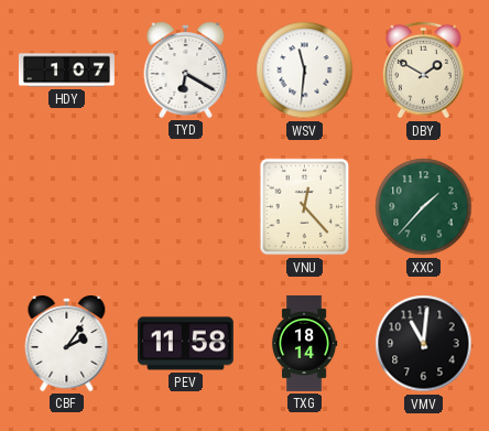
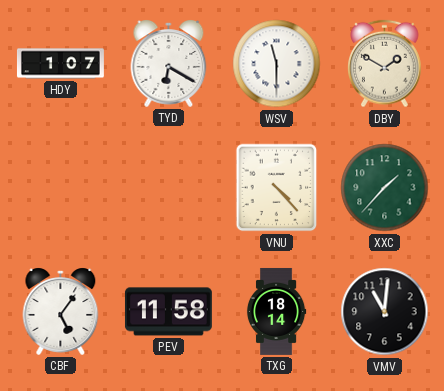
WSV: 11:31 -> 11:30
VNU: 12:23 -> 4:23
CBF: 2:06 -> 5:06
